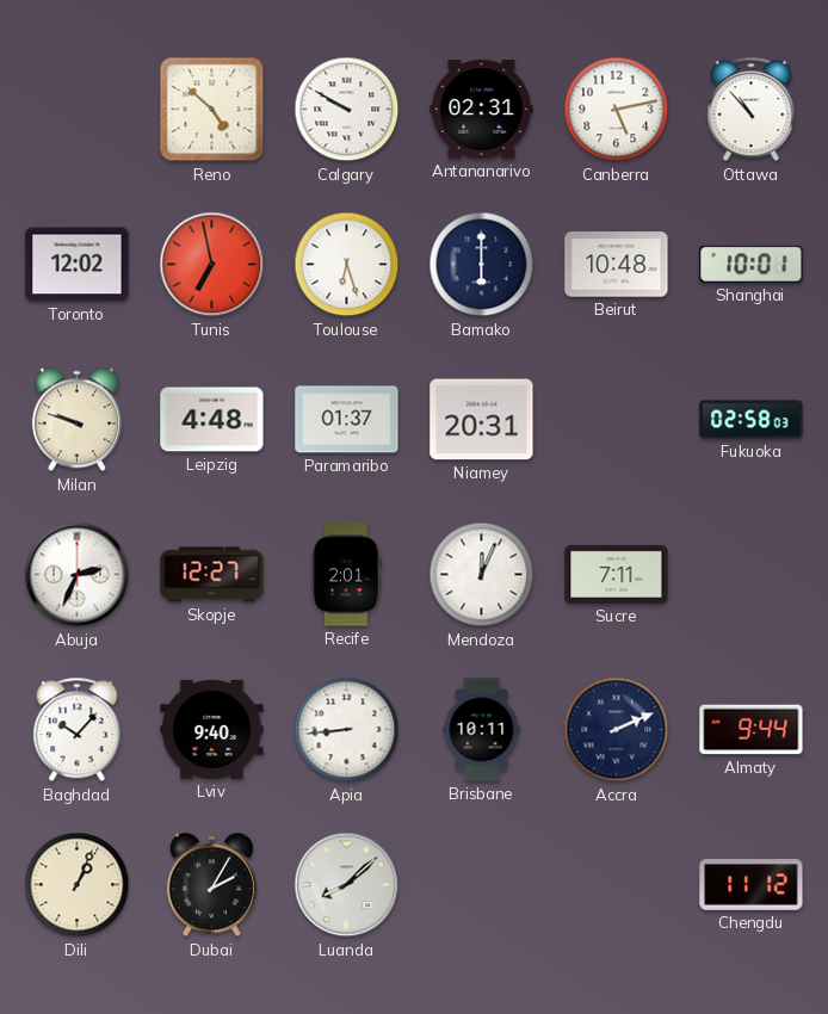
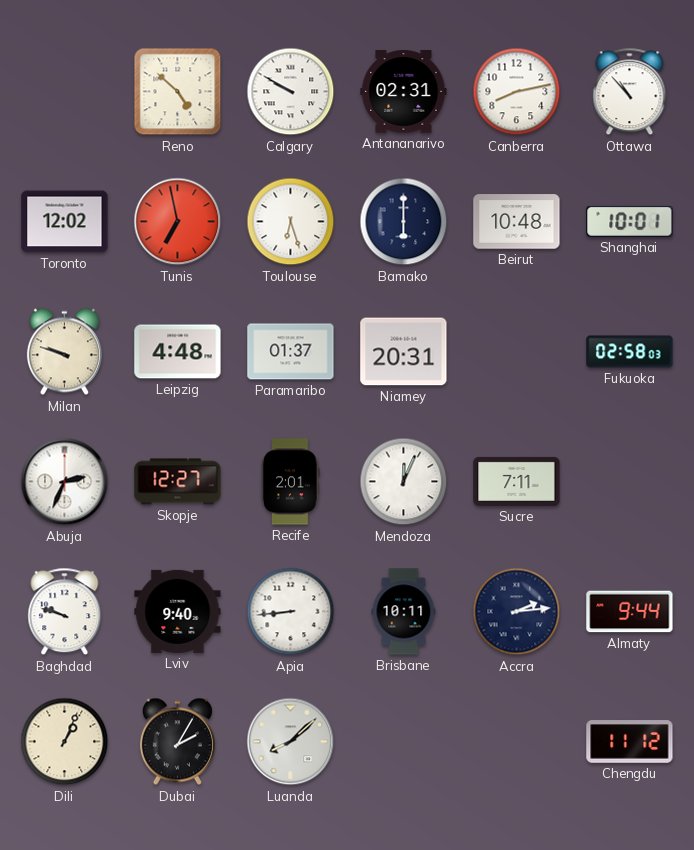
Canberra: 5:13 -> 8:13
Baghdad: 10:07 -> 9:48
Accra: 2:11 -> 2:14
